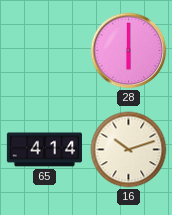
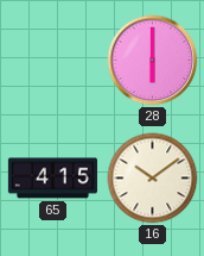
65: 4:14 -> 4:15
16: 10:12 -> 10:09
